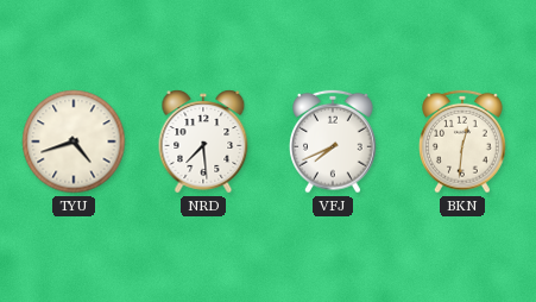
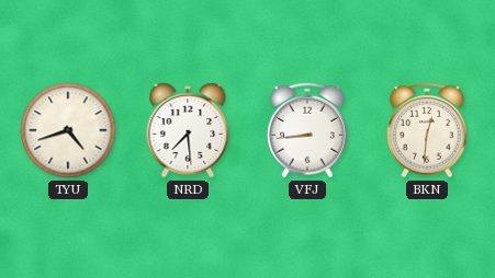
VFJ: 7:41 -> 8:44
